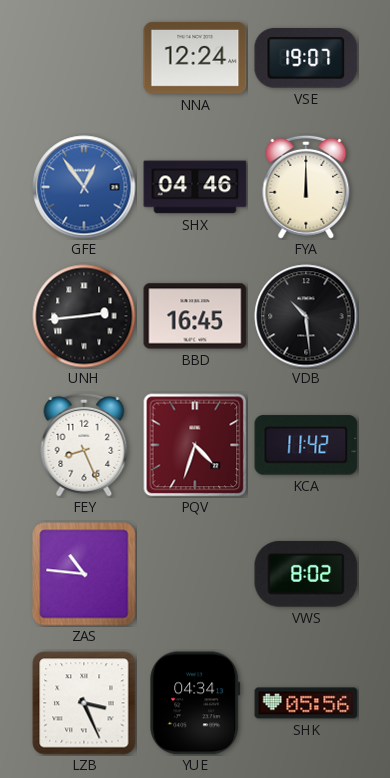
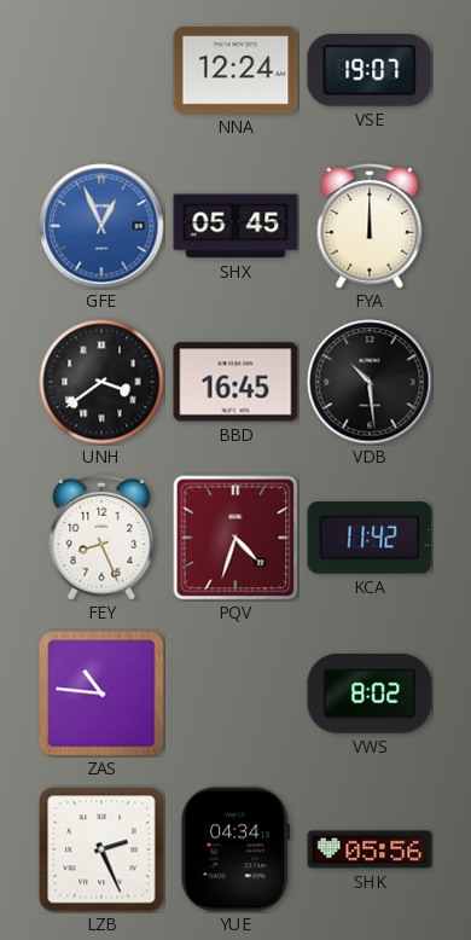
GFE: 12:54 -> 12:56
SHX: 04:46 -> 05:45
UNH: 2:44 -> 3:39
LZB: 3:26 -> 2:26
